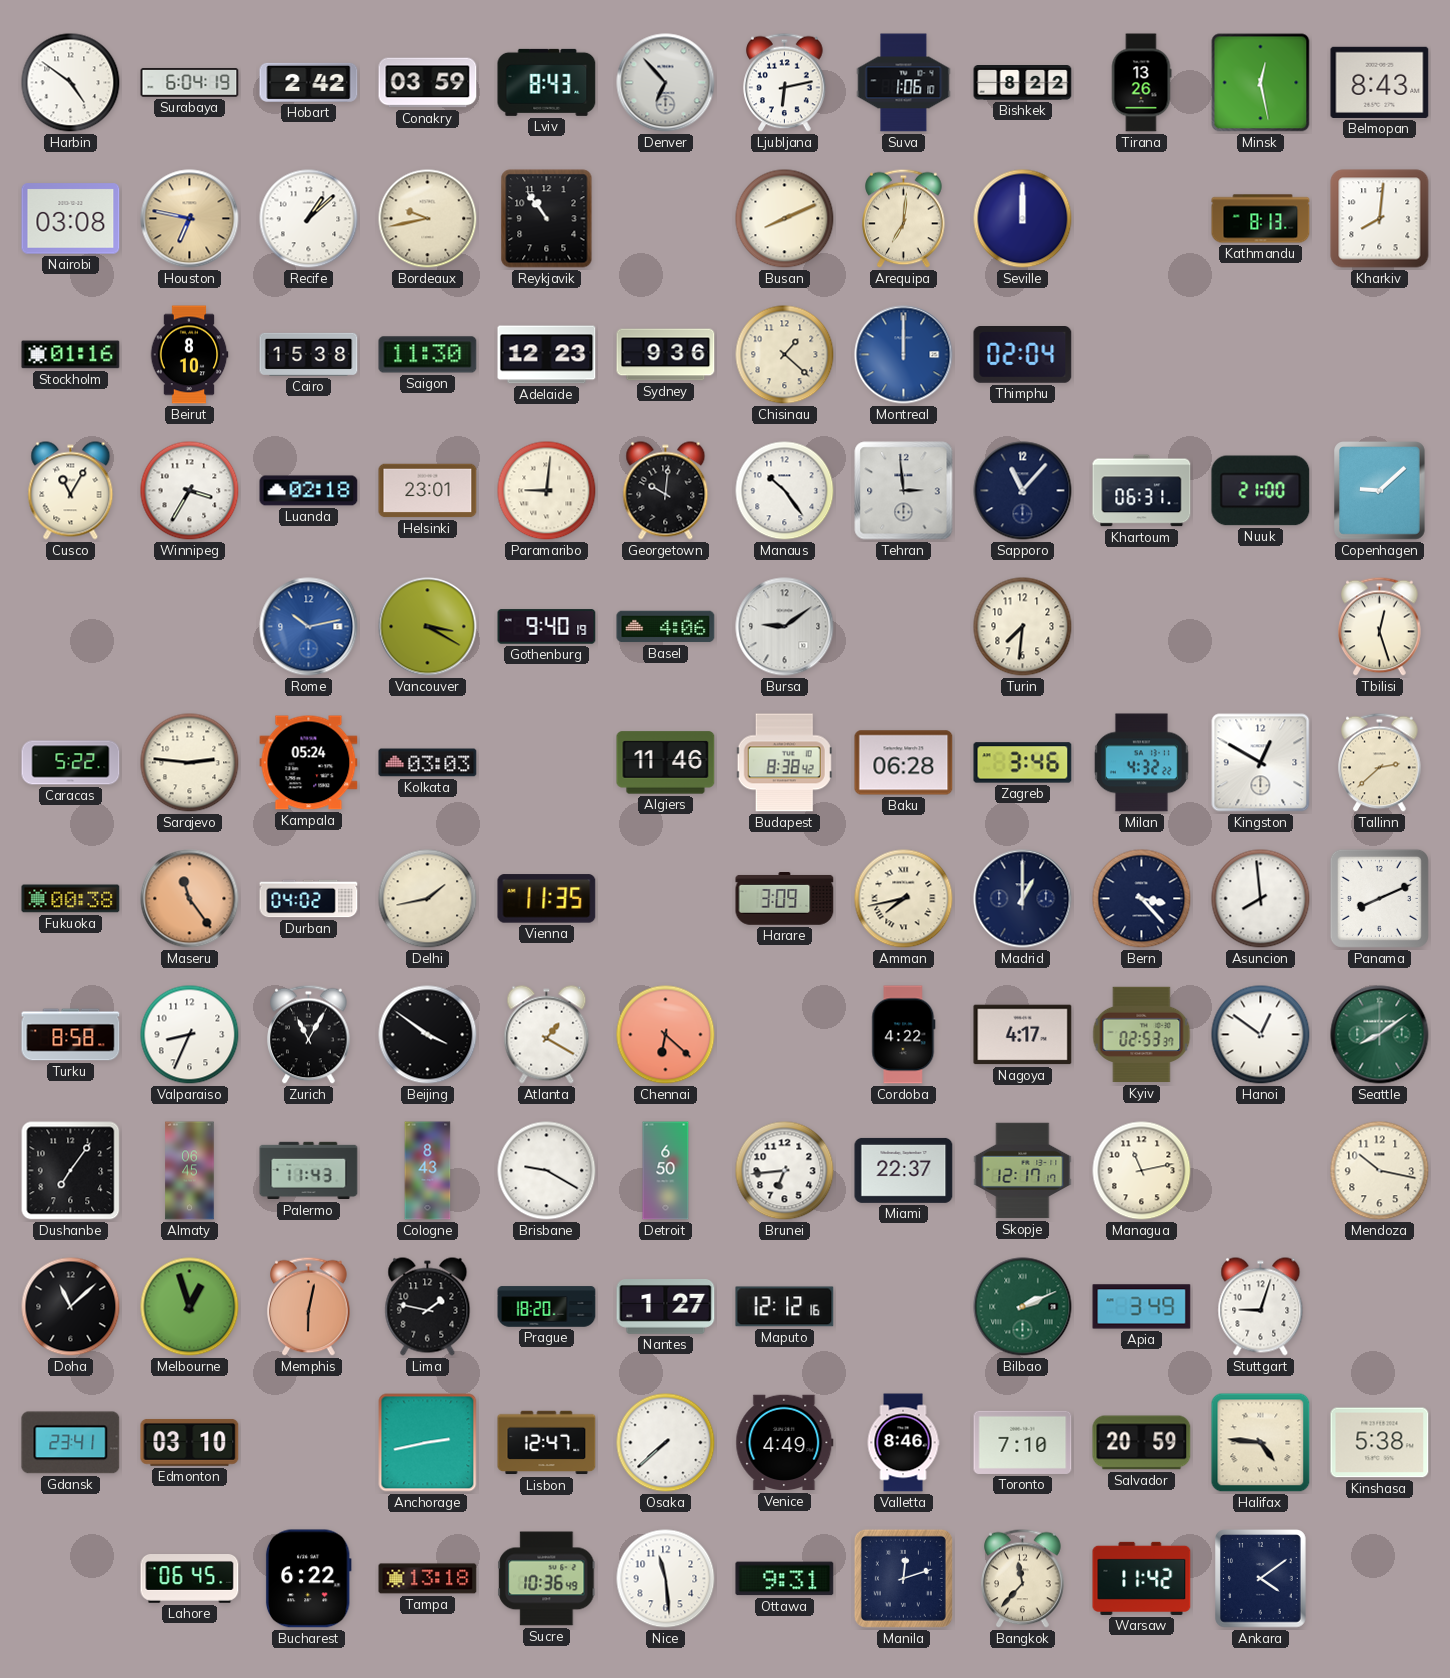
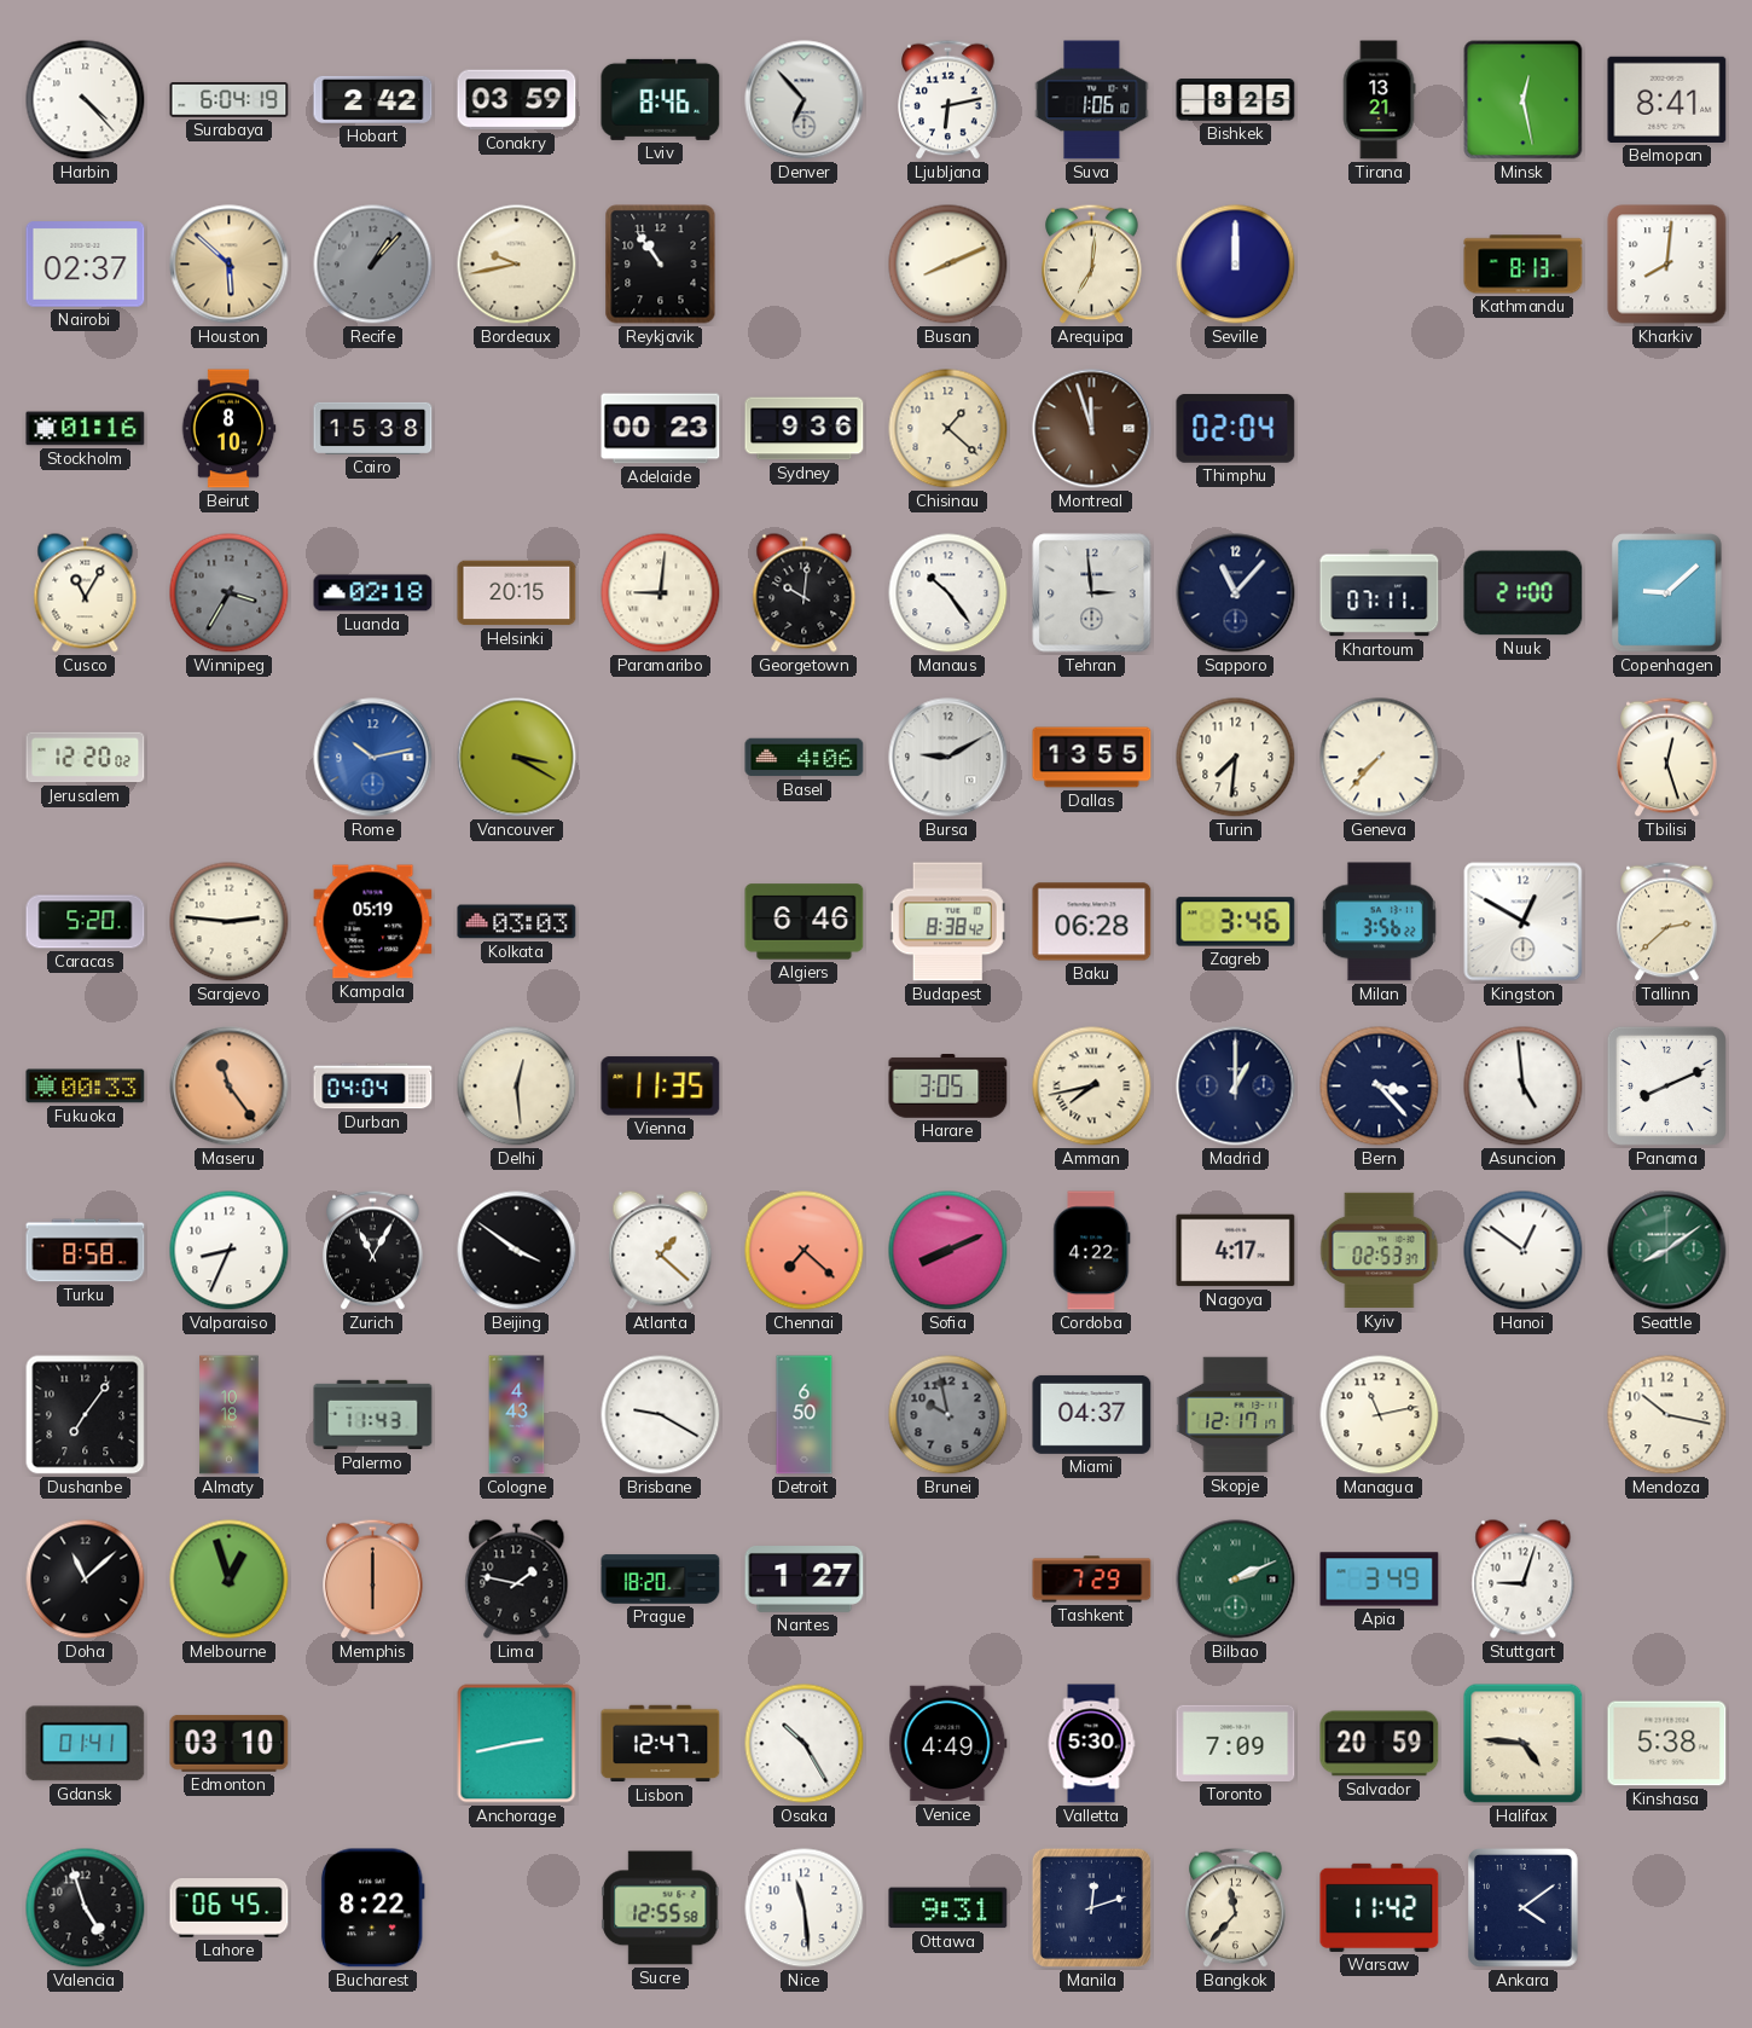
Harbin: 4:51 -> 4:23
Lviv: 8:43 -> 8:46
Bishkek: 8:22 -> 8:25
Tirana: 13:26 -> 13:21
Belmopan: 8:43 -> 8:41
Nairobi: 03:08 -> 02:37
Houston: 6:47 -> 5:52
Recife: 1:08 -> 1:07
Recife dial: white -> grey
Saigon: 11:30 -> none
Adelaide: 12:23 -> 00:23
Montreal: 12:00 -> 11:57
Montreal dial: blue -> brown
Winnipeg dial: white -> grey
Helsinki: 23:01 -> 20:15
Khartoum: 06:31 -> 07:11
Jerusalem: none -> 12:20
Gothenburg: 9:40 -> none
Bursa: 9:09 -> 9:10
Dallas: none -> 13:55
Geneva: none -> 7:37
Caracas: 5:22 -> 5:20
Kampala: 05:24 -> 05:19
Algiers: 11:46 -> 6:46
Milan: 4:32 -> 3:56
Fukuoka: 00:38 -> 00:33
Durban: 04:02 -> 04:04
Delhi: 1:43 -> 12:29
Harare: 3:09 -> 3:05
Asuncion: 7:59 -> 4:59
Atlanta: 1:20 -> 1:22
Chennai: 6:22 -> 7:22
Sofia: none -> 8:11
Almaty: 06:45 -> 10:18
Cologne: 8:43 -> 4:43
Brunei: 6:44 -> 9:58
Brunei dial: white -> grey
Miami: 22:37 -> 04:37
Memphis: 6:02 -> 6:00
Maputo: 12:12 -> none
Tashkent: none -> 7:29
Gdansk: 23:41 -> 01:41
Osaka: 7:38 -> 10:25
Valletta: 8:46 -> 5:30
Toronto: 7:10 -> 7:09
Valencia: none -> 4:57
Bucharest: 6:22 -> 8:22
Tampa: 13:18 -> none
Sucre: 10:36 -> 12:55
